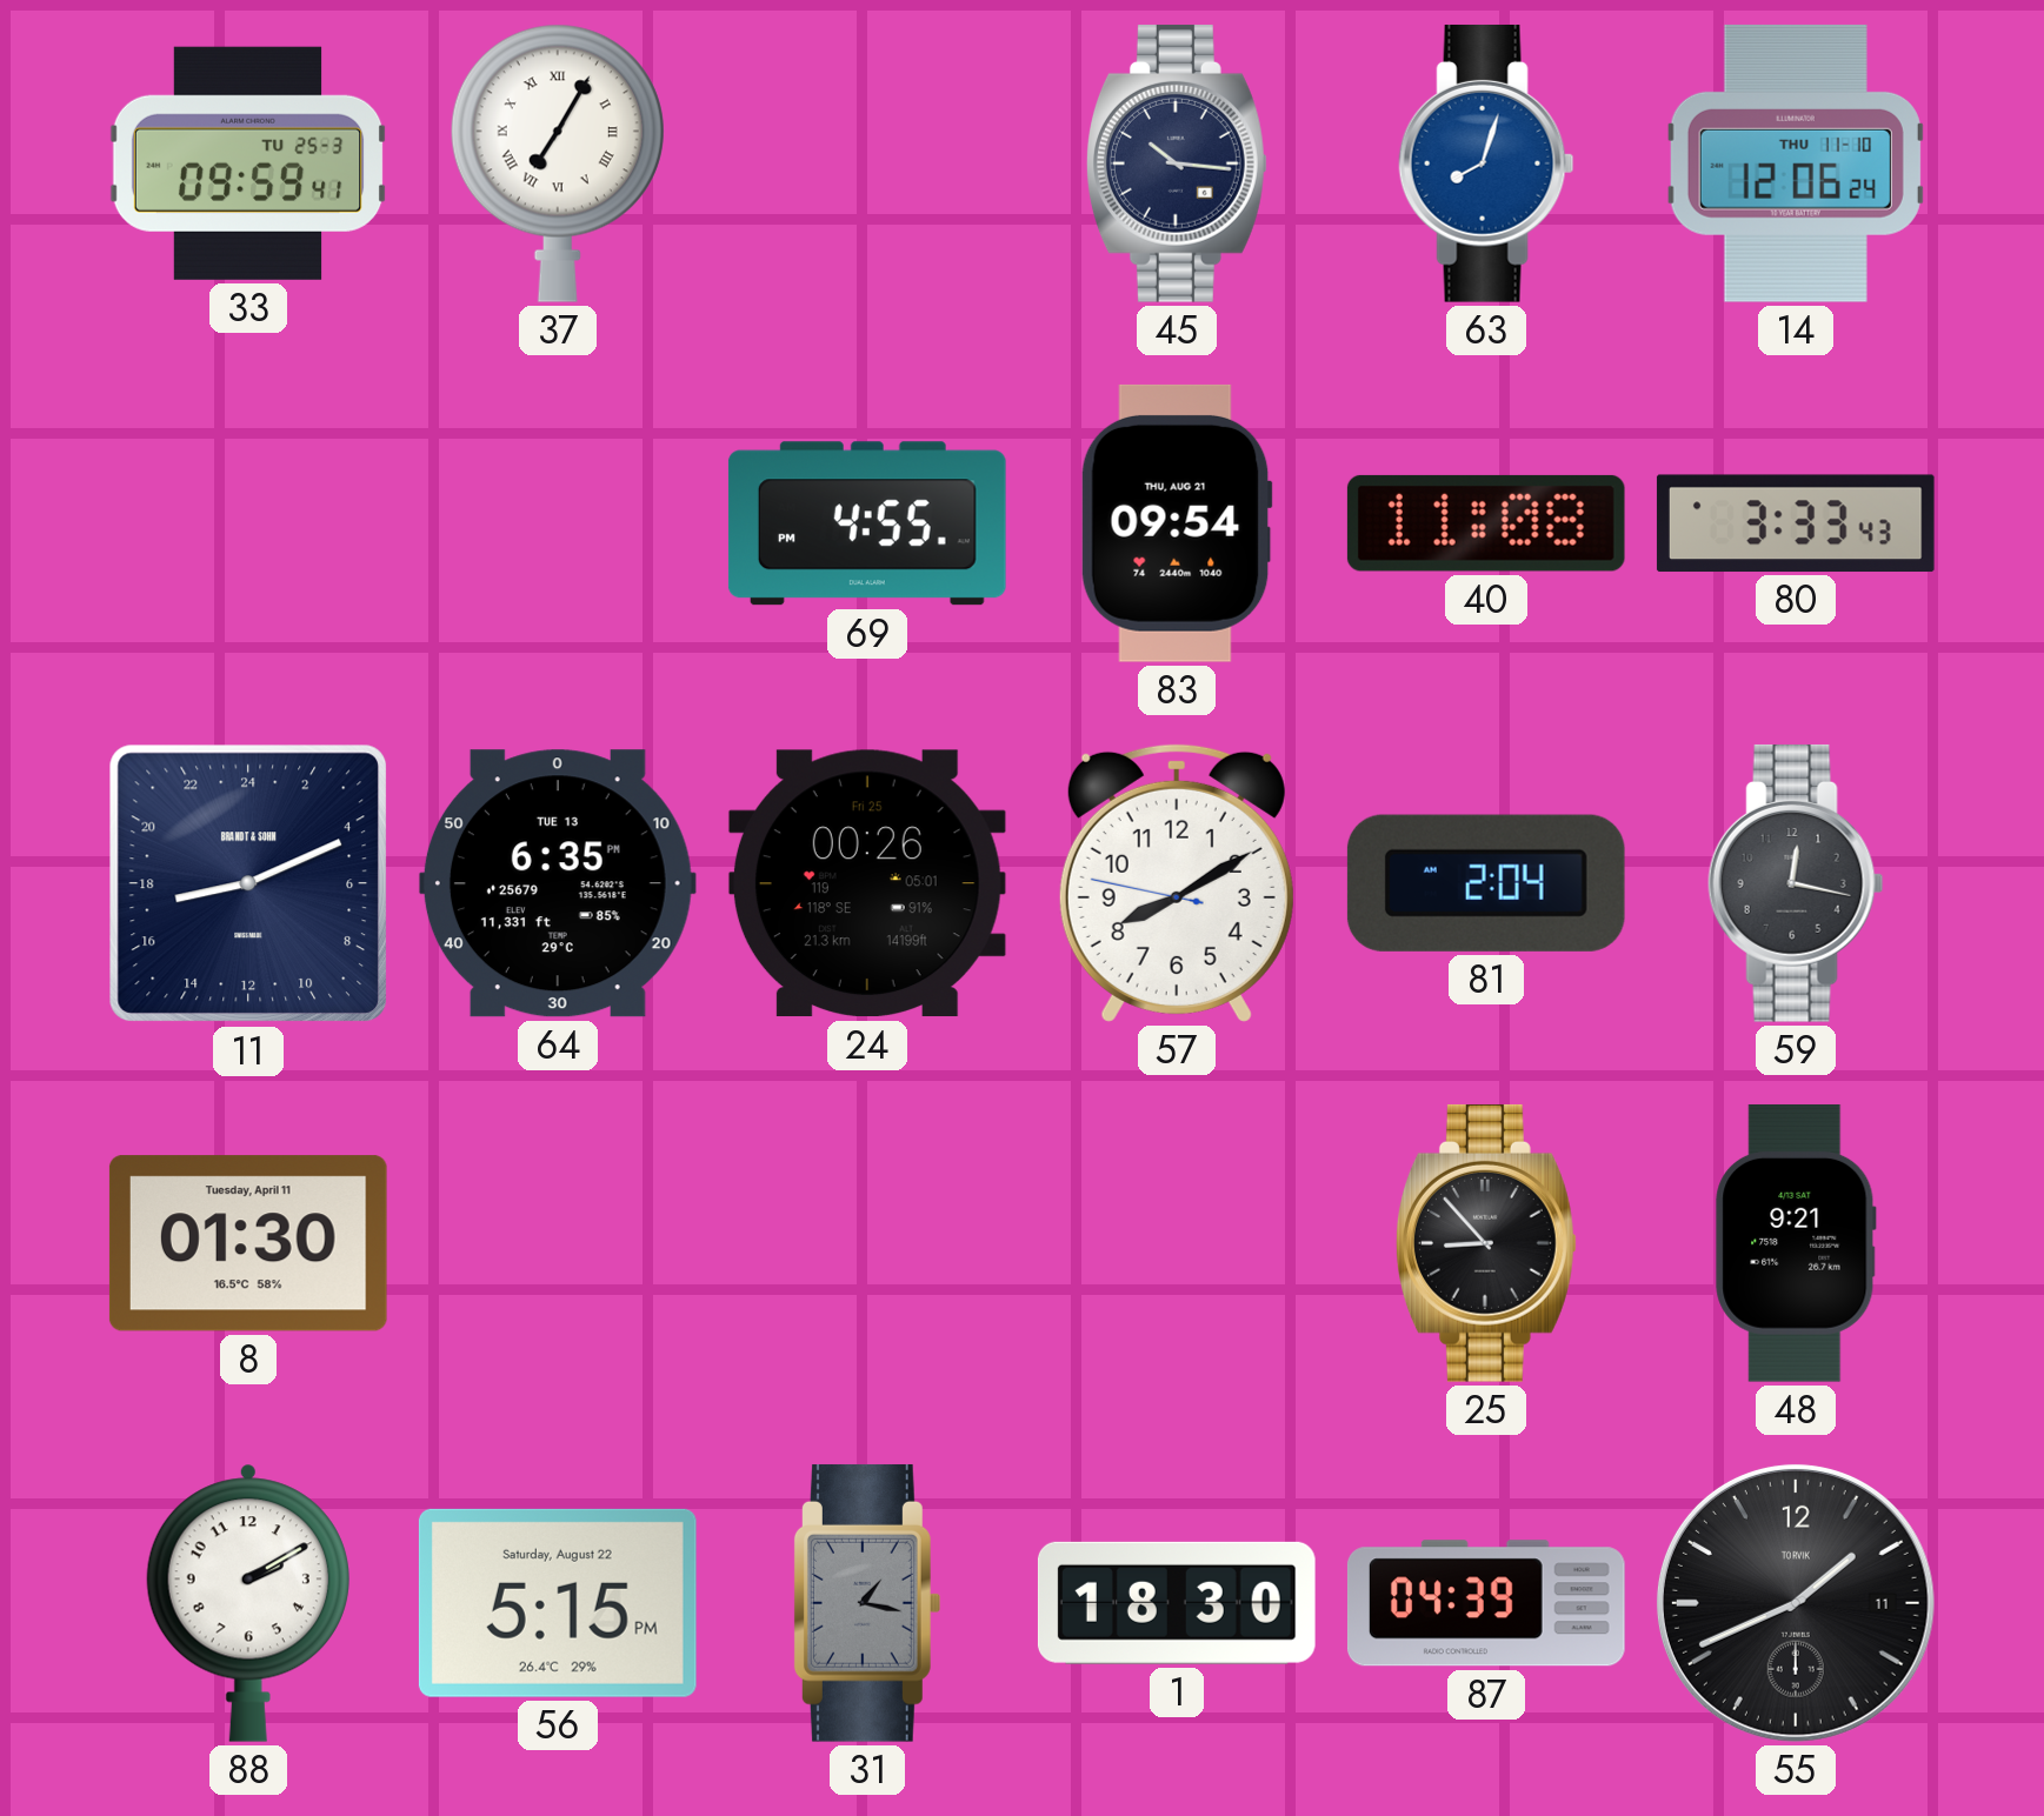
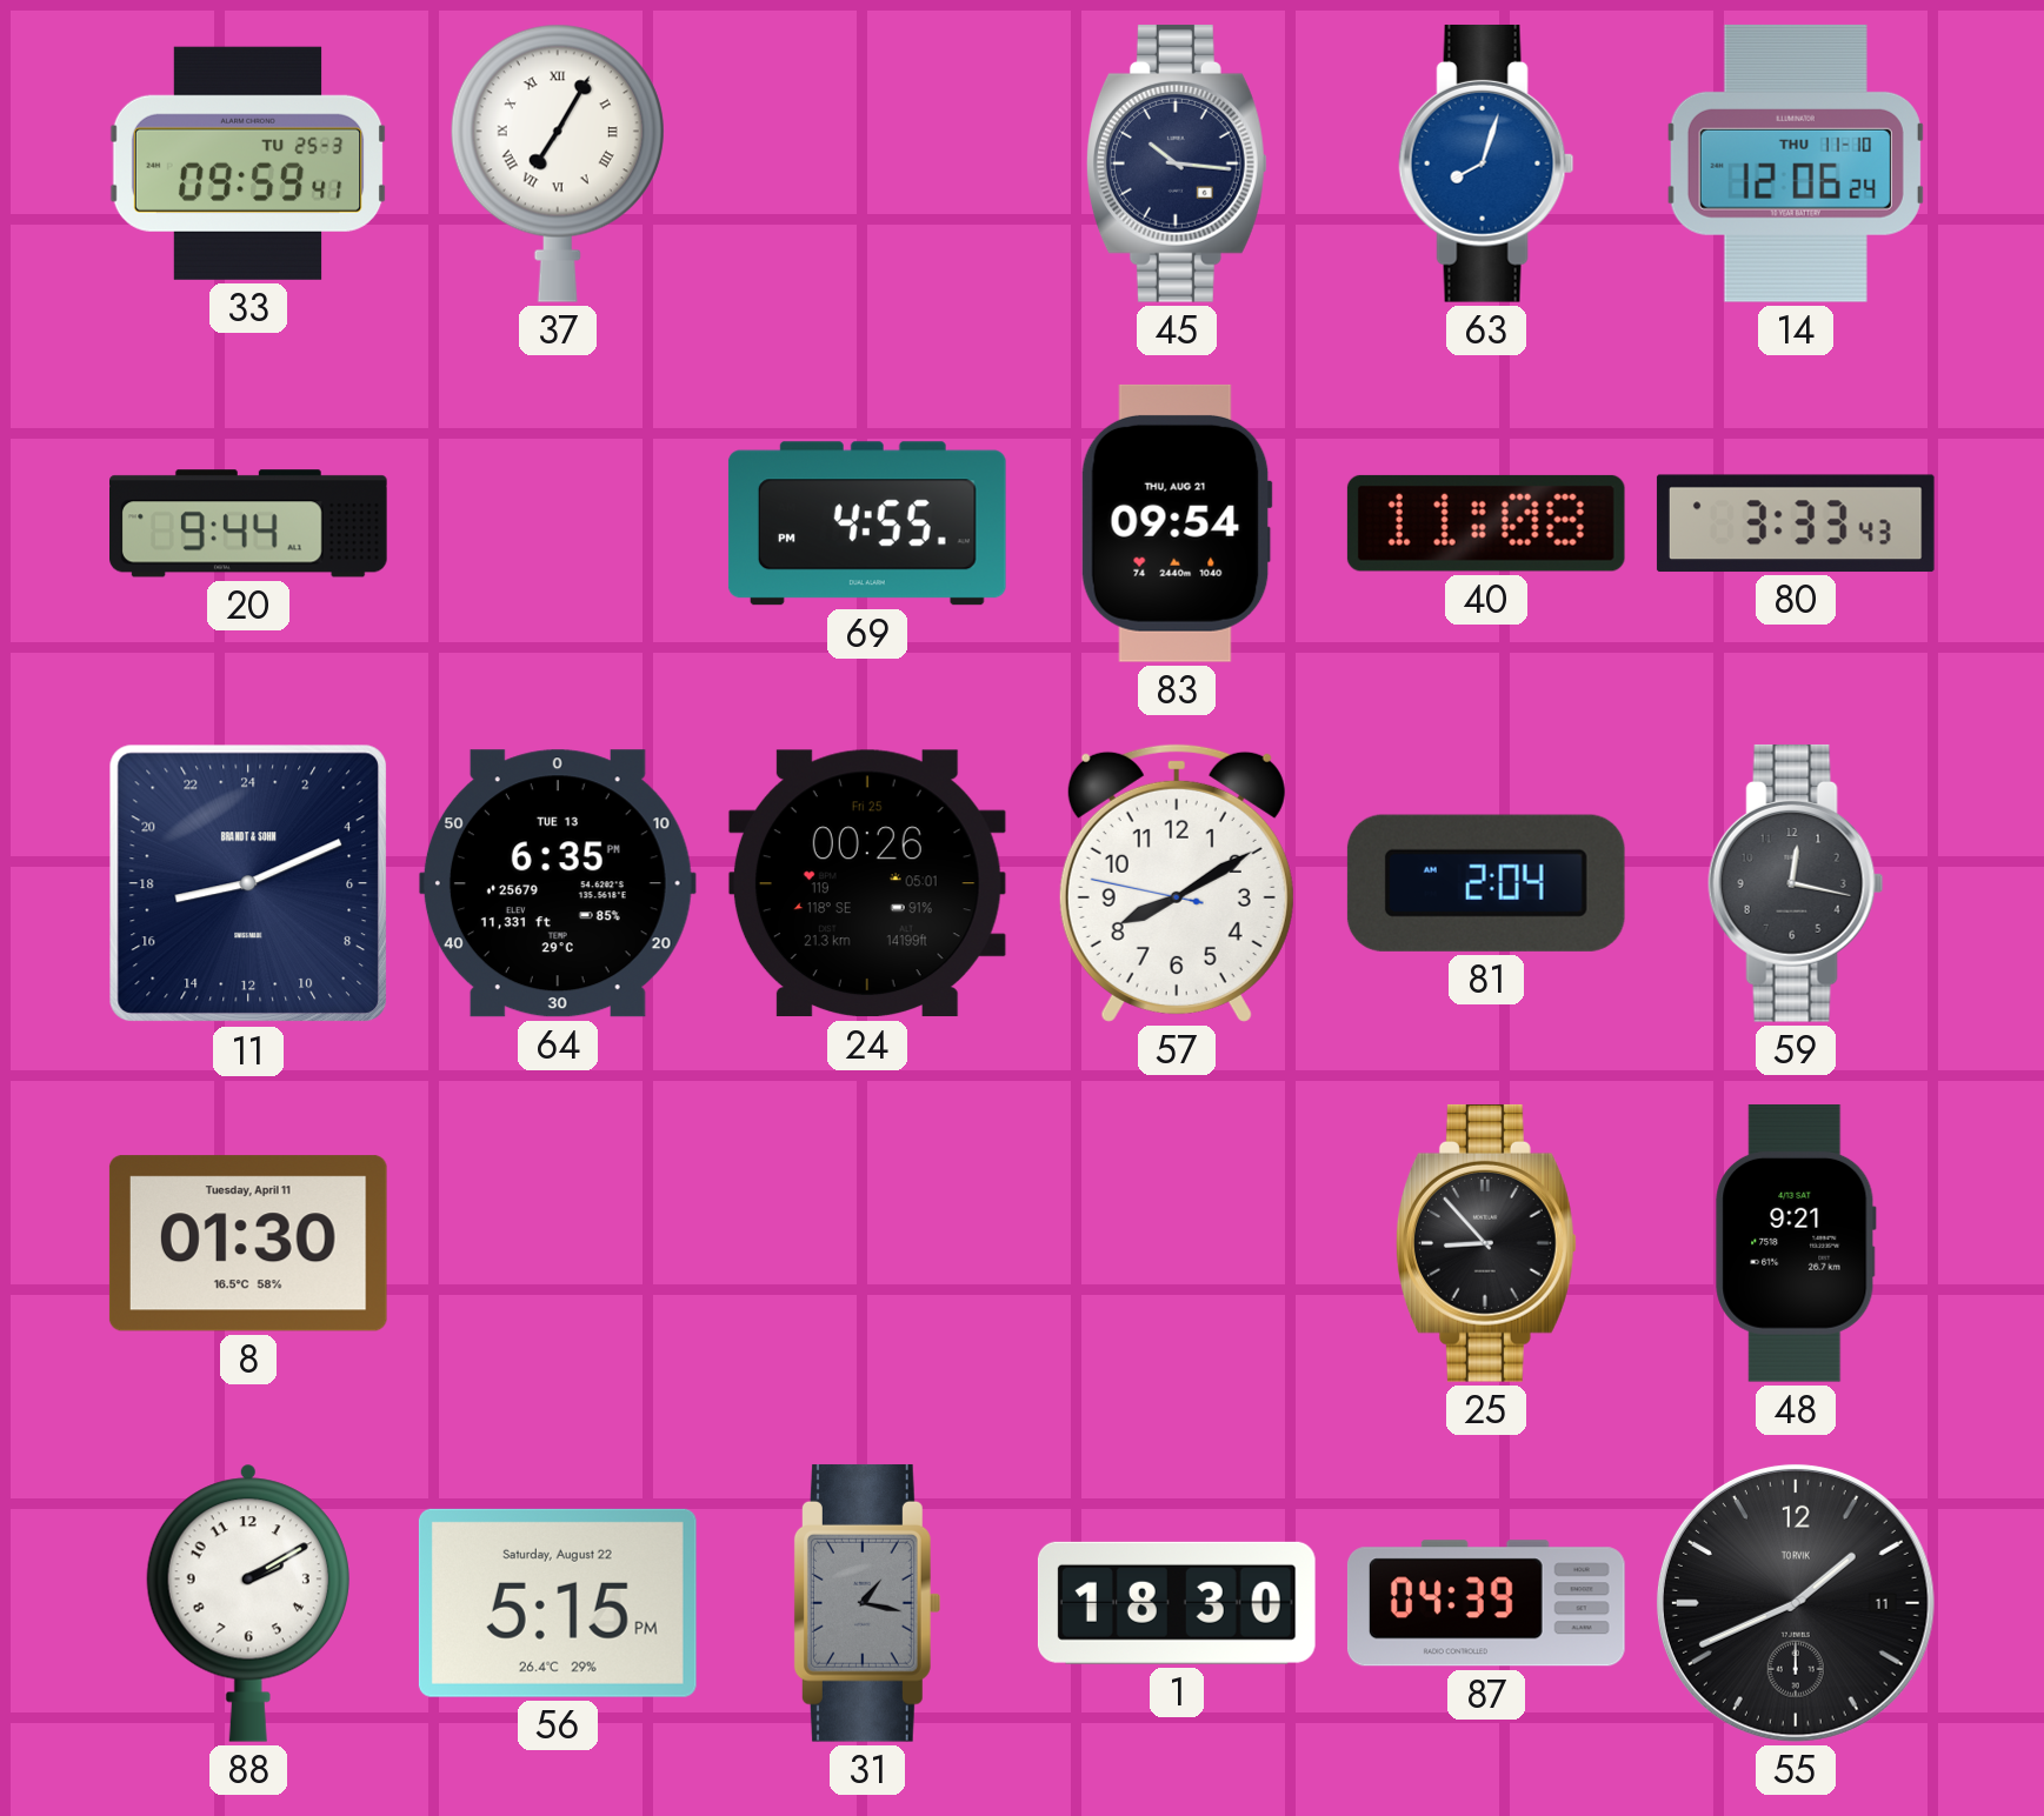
20: none -> 9:44
